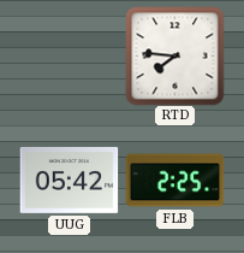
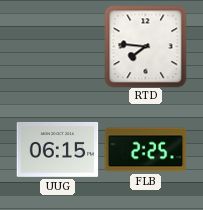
UUG: 05:42 -> 06:15
